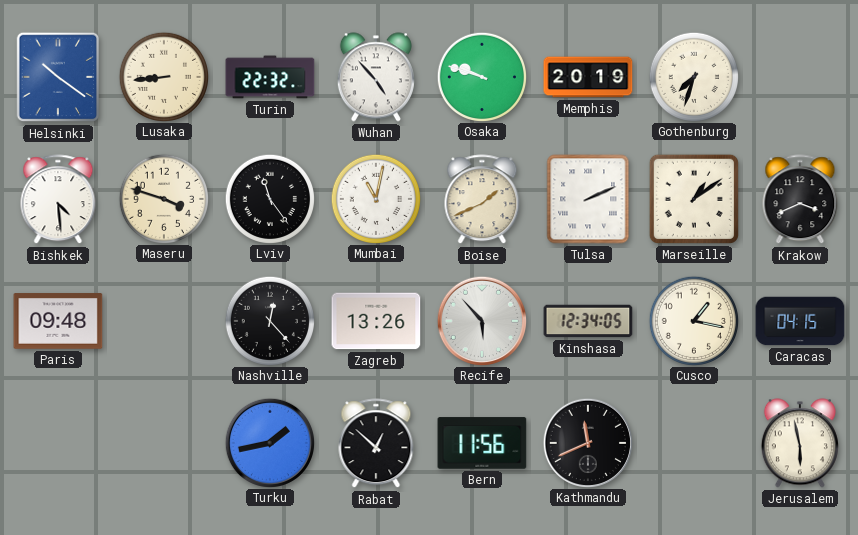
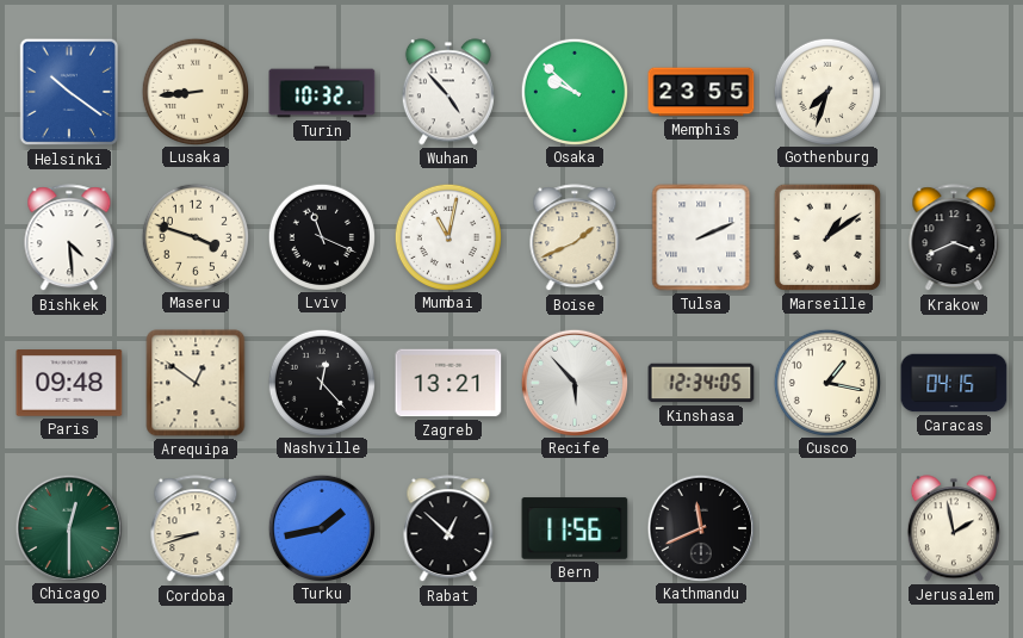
Turin: 22:32 -> 10:32
Osaka: 9:48 -> 9:52
Memphis: 20:19 -> 23:55
Lviv: 11:24 -> 11:19
Arequipa: none -> 12:51
Zagreb: 13:26 -> 13:21
Chicago: none -> 12:30
Cordoba: none -> 8:42
Jerusalem: 5:58 -> 1:58
